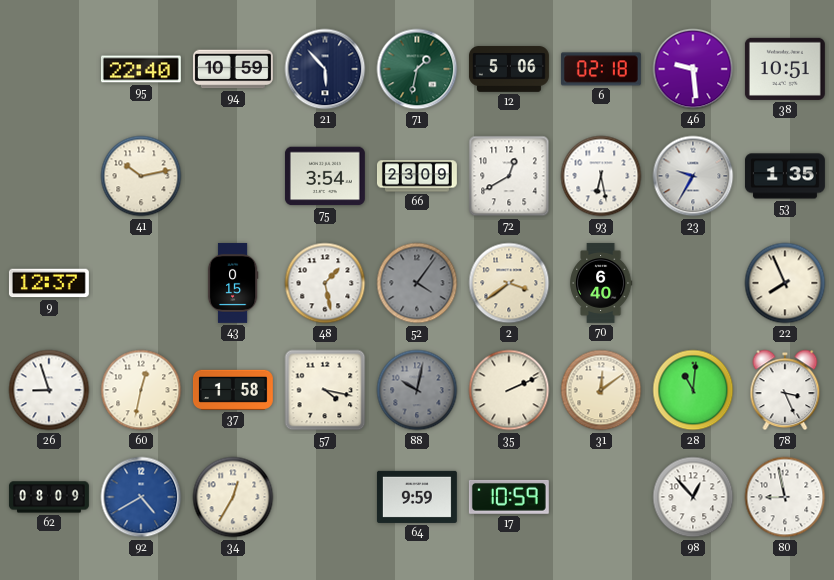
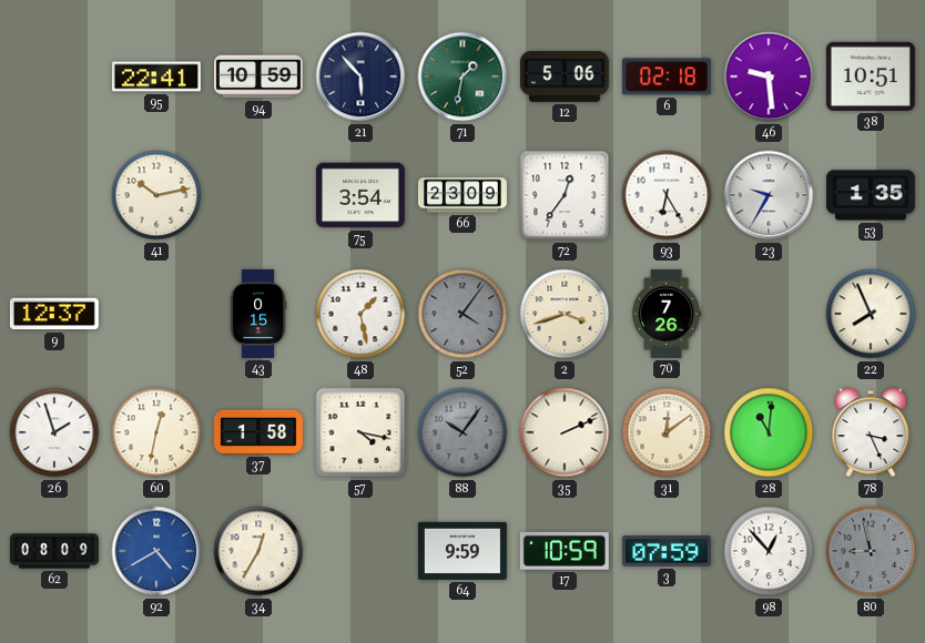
95: 22:40 -> 22:41
72: 12:40 -> 12:36
93: 6:28 -> 6:25
2: 3:39 -> 3:42
70: 6:40 -> 7:26
26: 8:57 -> 1:57
88: 10:02 -> 10:06
3: none -> 07:59
80 dial: white -> grey
